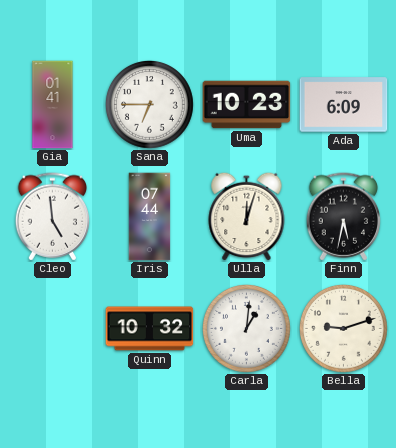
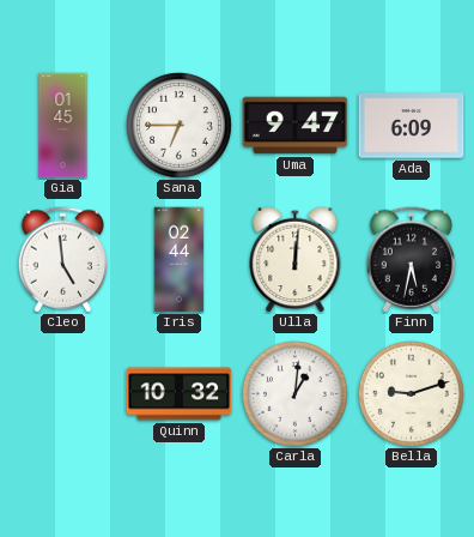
Gia: 01:41 -> 01:45
Uma: 10:23 -> 9:47
Iris: 07:44 -> 02:44
Ulla: 12:03 -> 12:01
